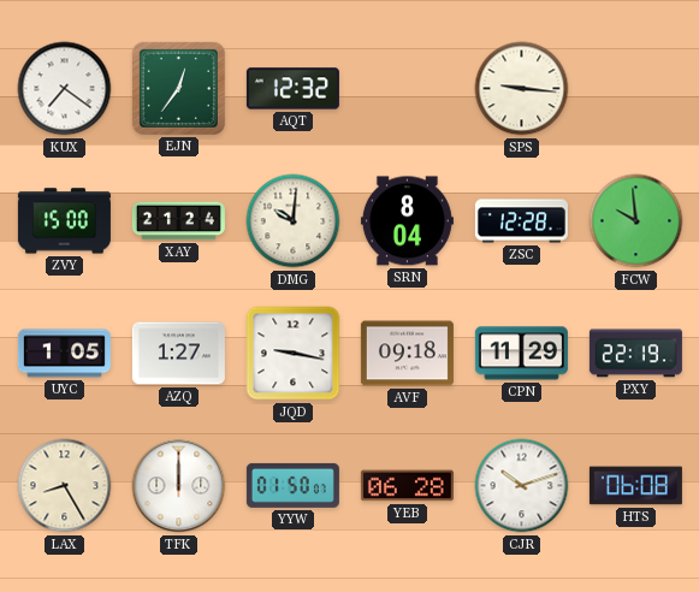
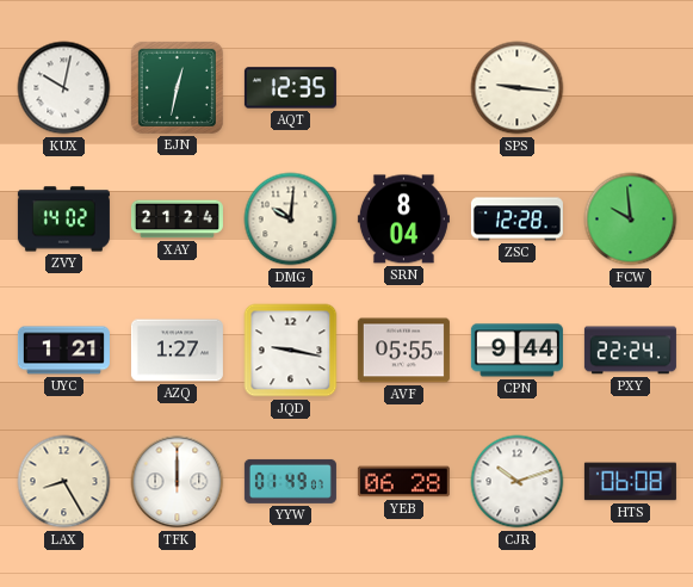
KUX: 7:21 -> 10:02
EJN: 12:36 -> 12:32
AQT: 12:32 -> 12:35
ZVY: 15:00 -> 14:02
UYC: 1:05 -> 1:21
AVF: 09:18 -> 05:55
CPN: 11:29 -> 9:44
PXY: 22:19 -> 22:24
YYW: 01:50 -> 01:49
